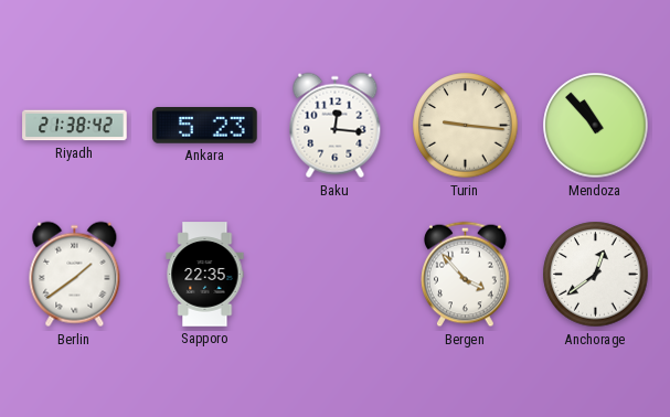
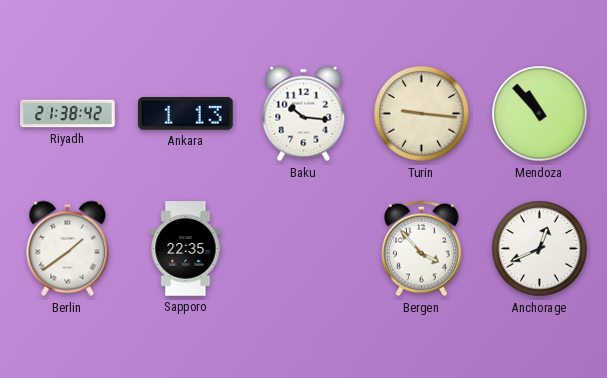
Ankara: 5:23 -> 1:13
Baku: 12:16 -> 10:16
Anchorage: 12:39 -> 12:41
